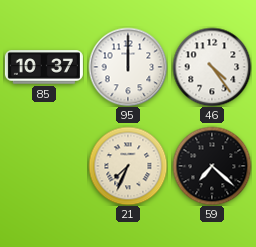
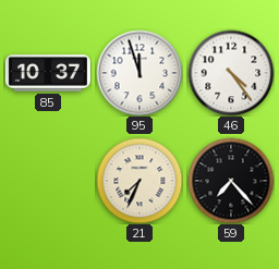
95: 12:00 -> 11:57
59: 7:22 -> 7:23
